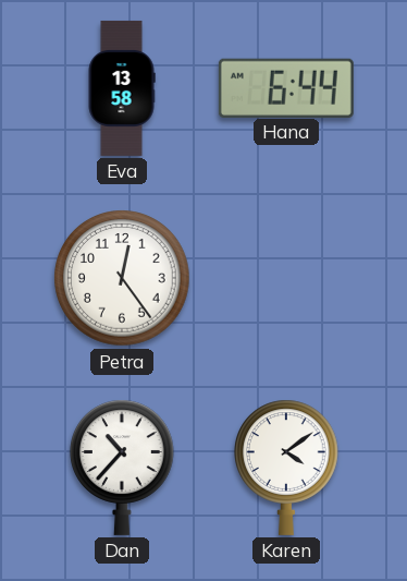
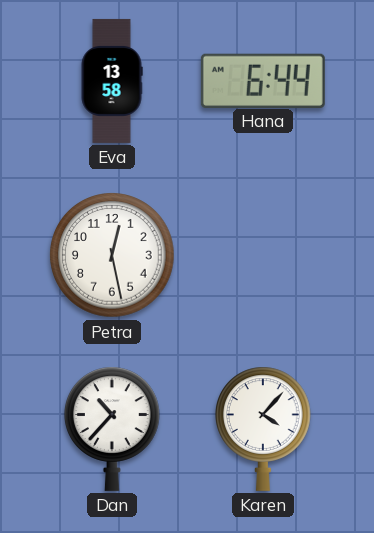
Petra: 12:24 -> 12:28
Karen: 4:09 -> 4:07
